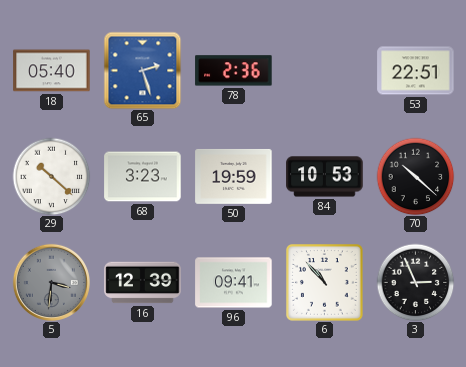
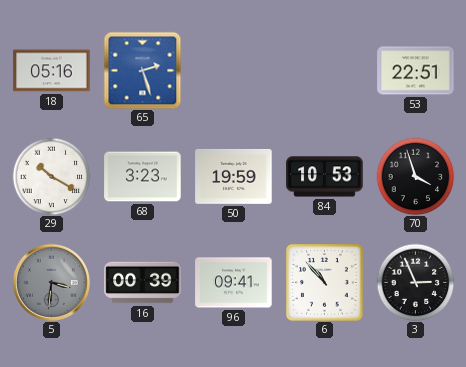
18: 05:40 -> 05:16
78: 2:36 -> none
29: 10:22 -> 10:20
70: 10:22 -> 3:57
16: 12:39 -> 00:39
